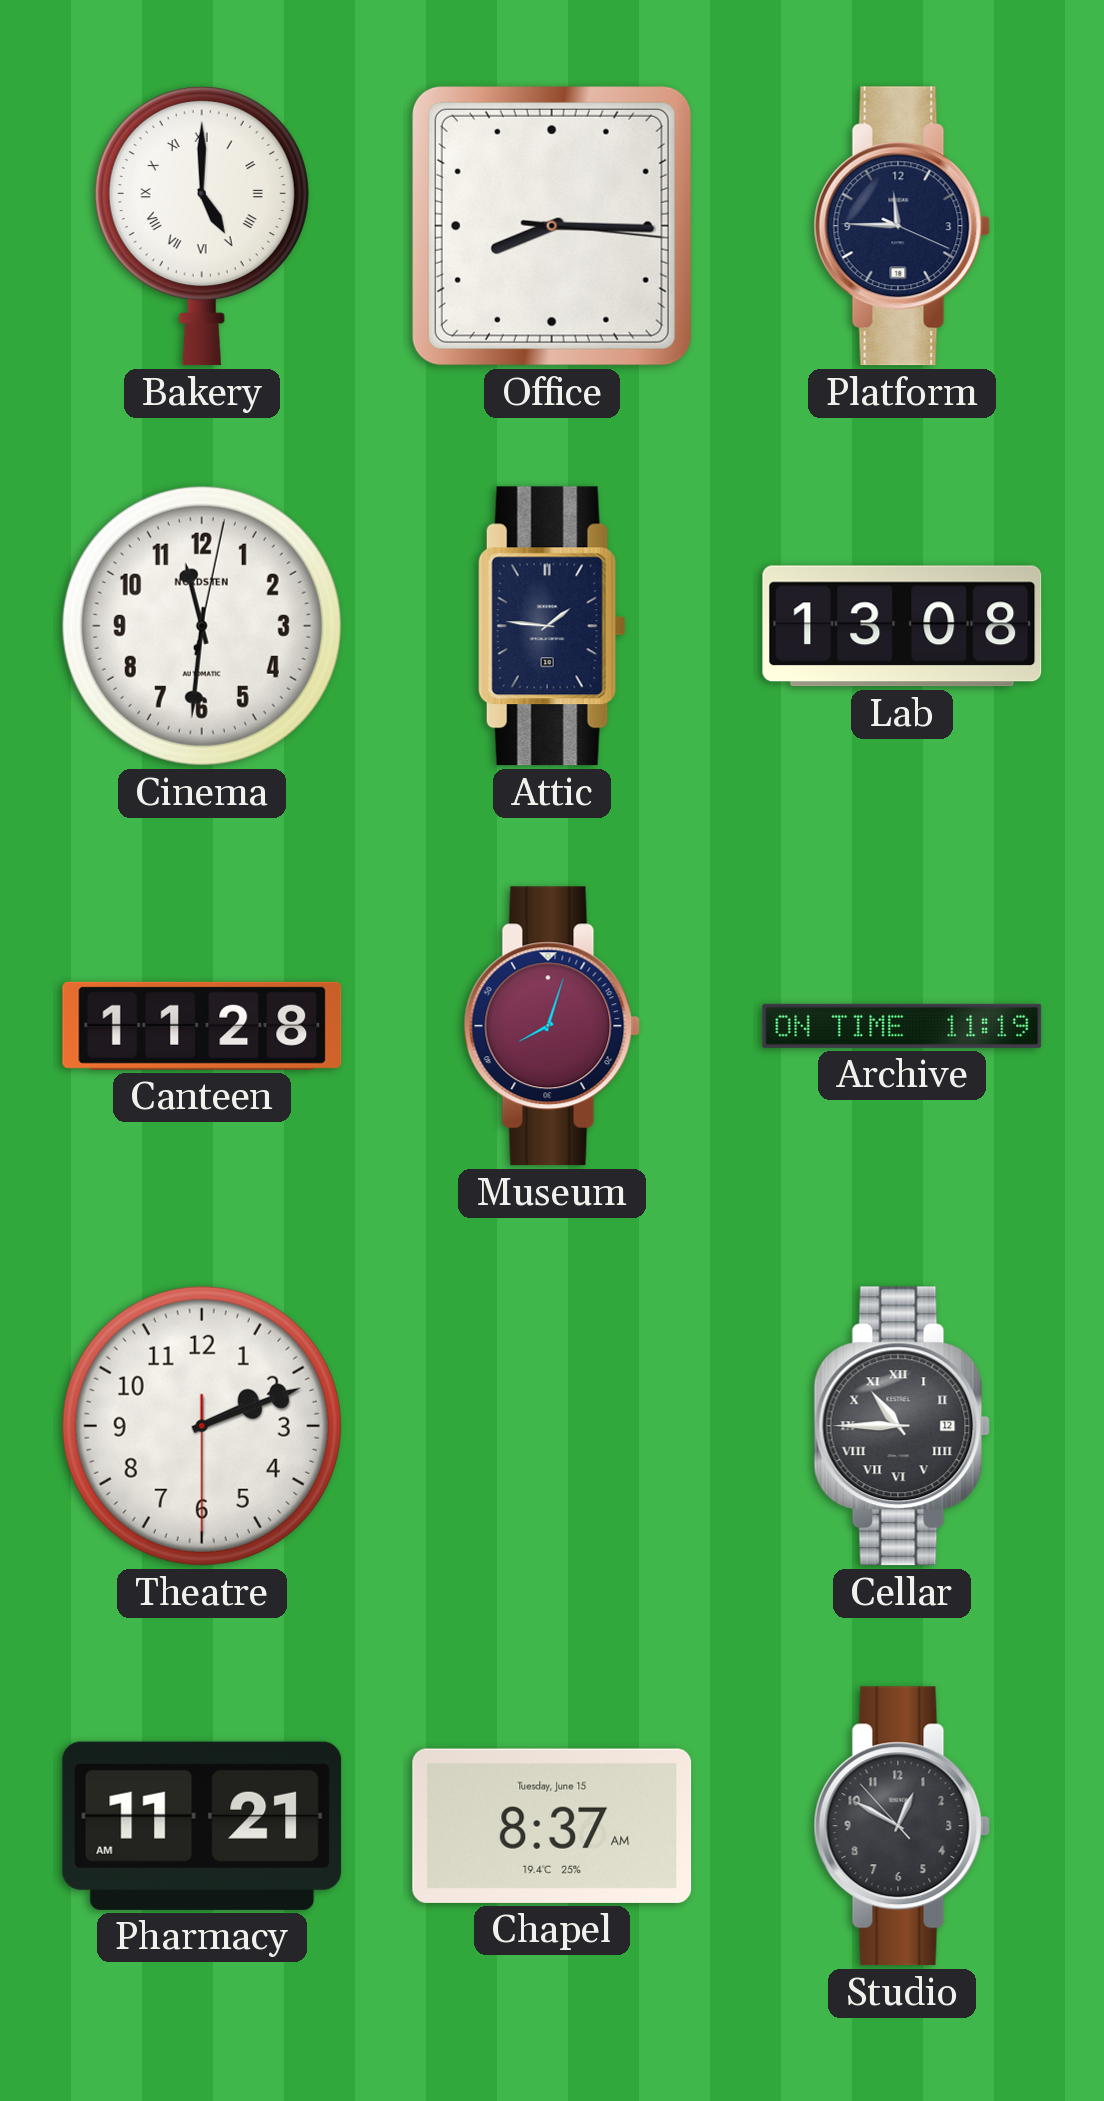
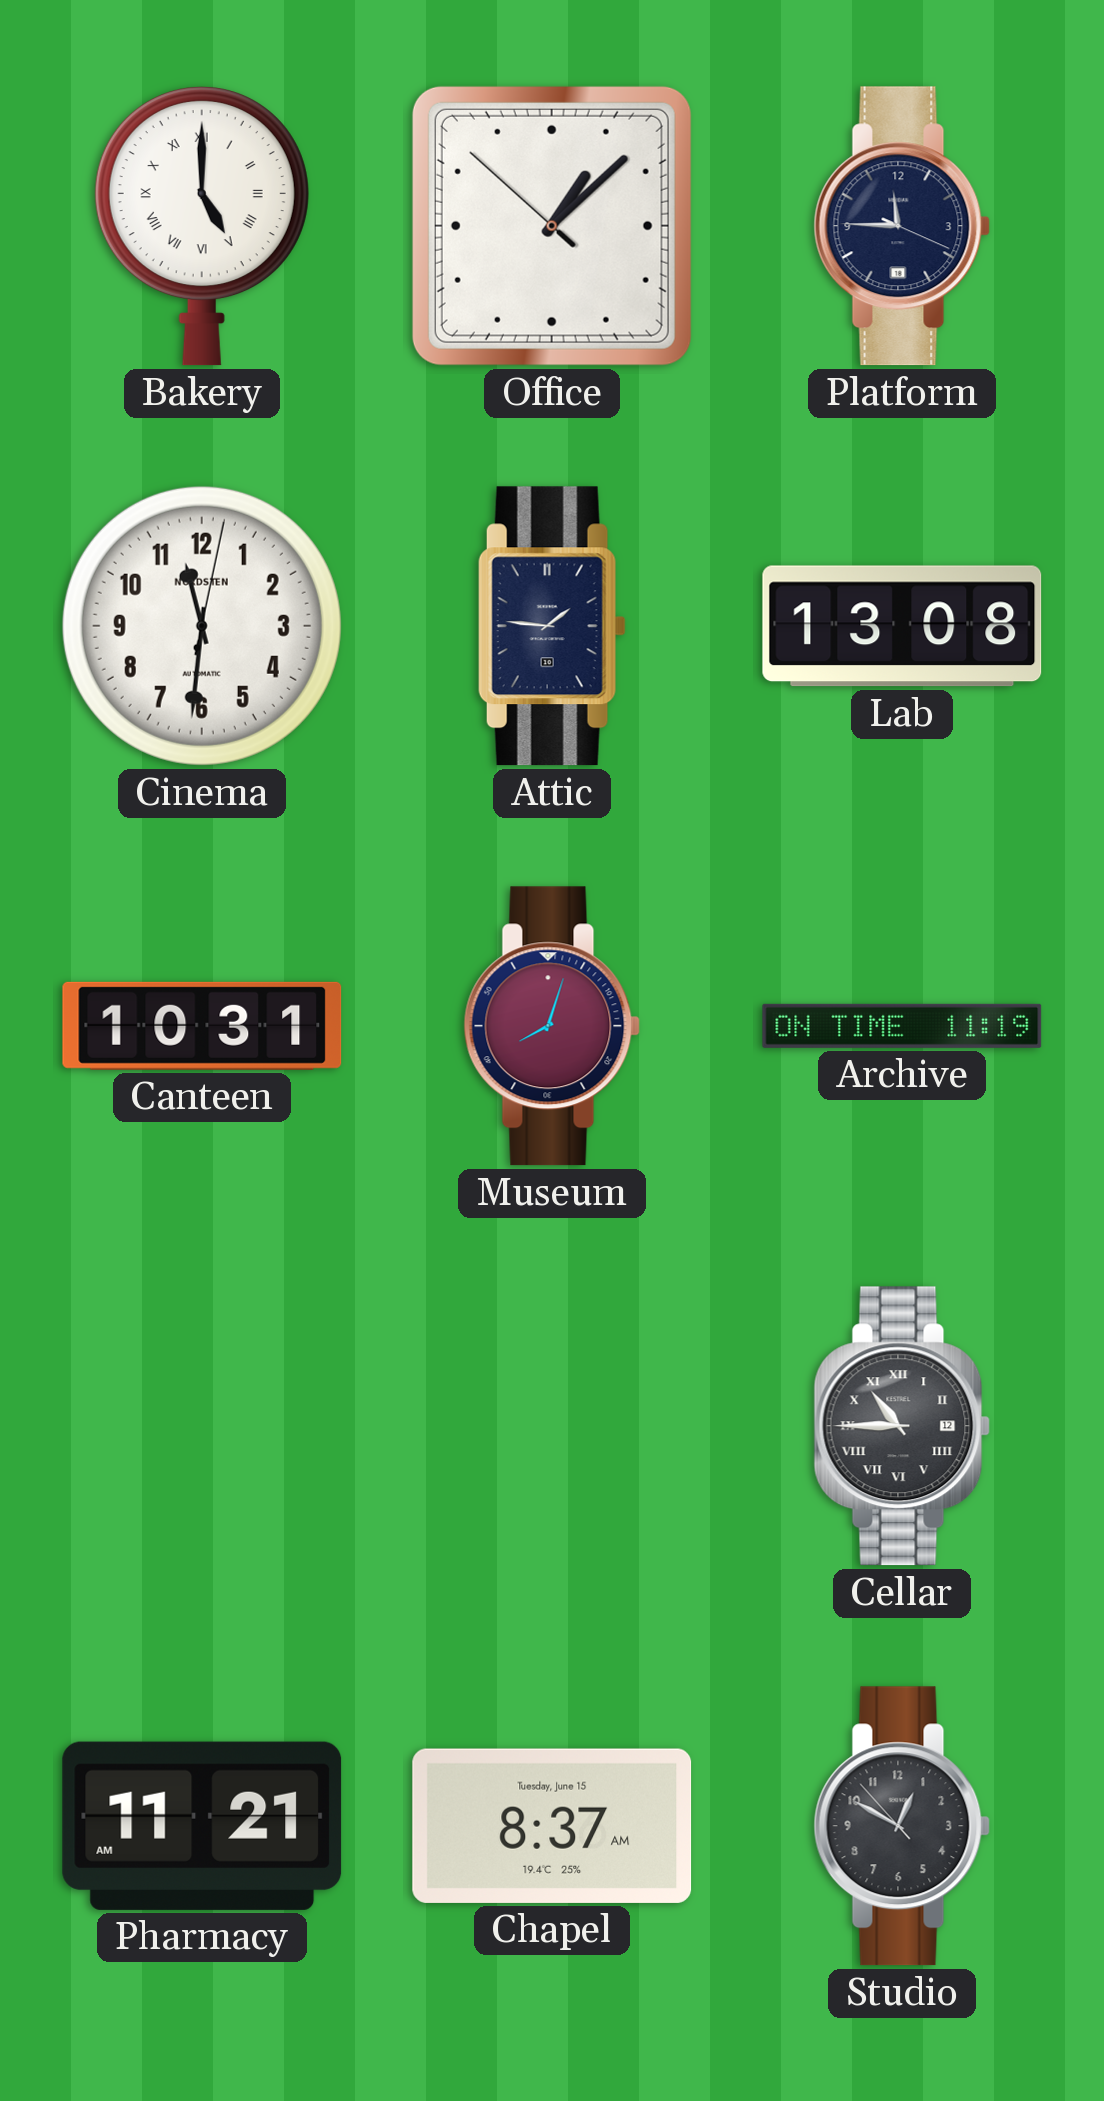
Office: 8:15 -> 1:07
Canteen: 11:28 -> 10:31
Theatre: 2:11 -> none
